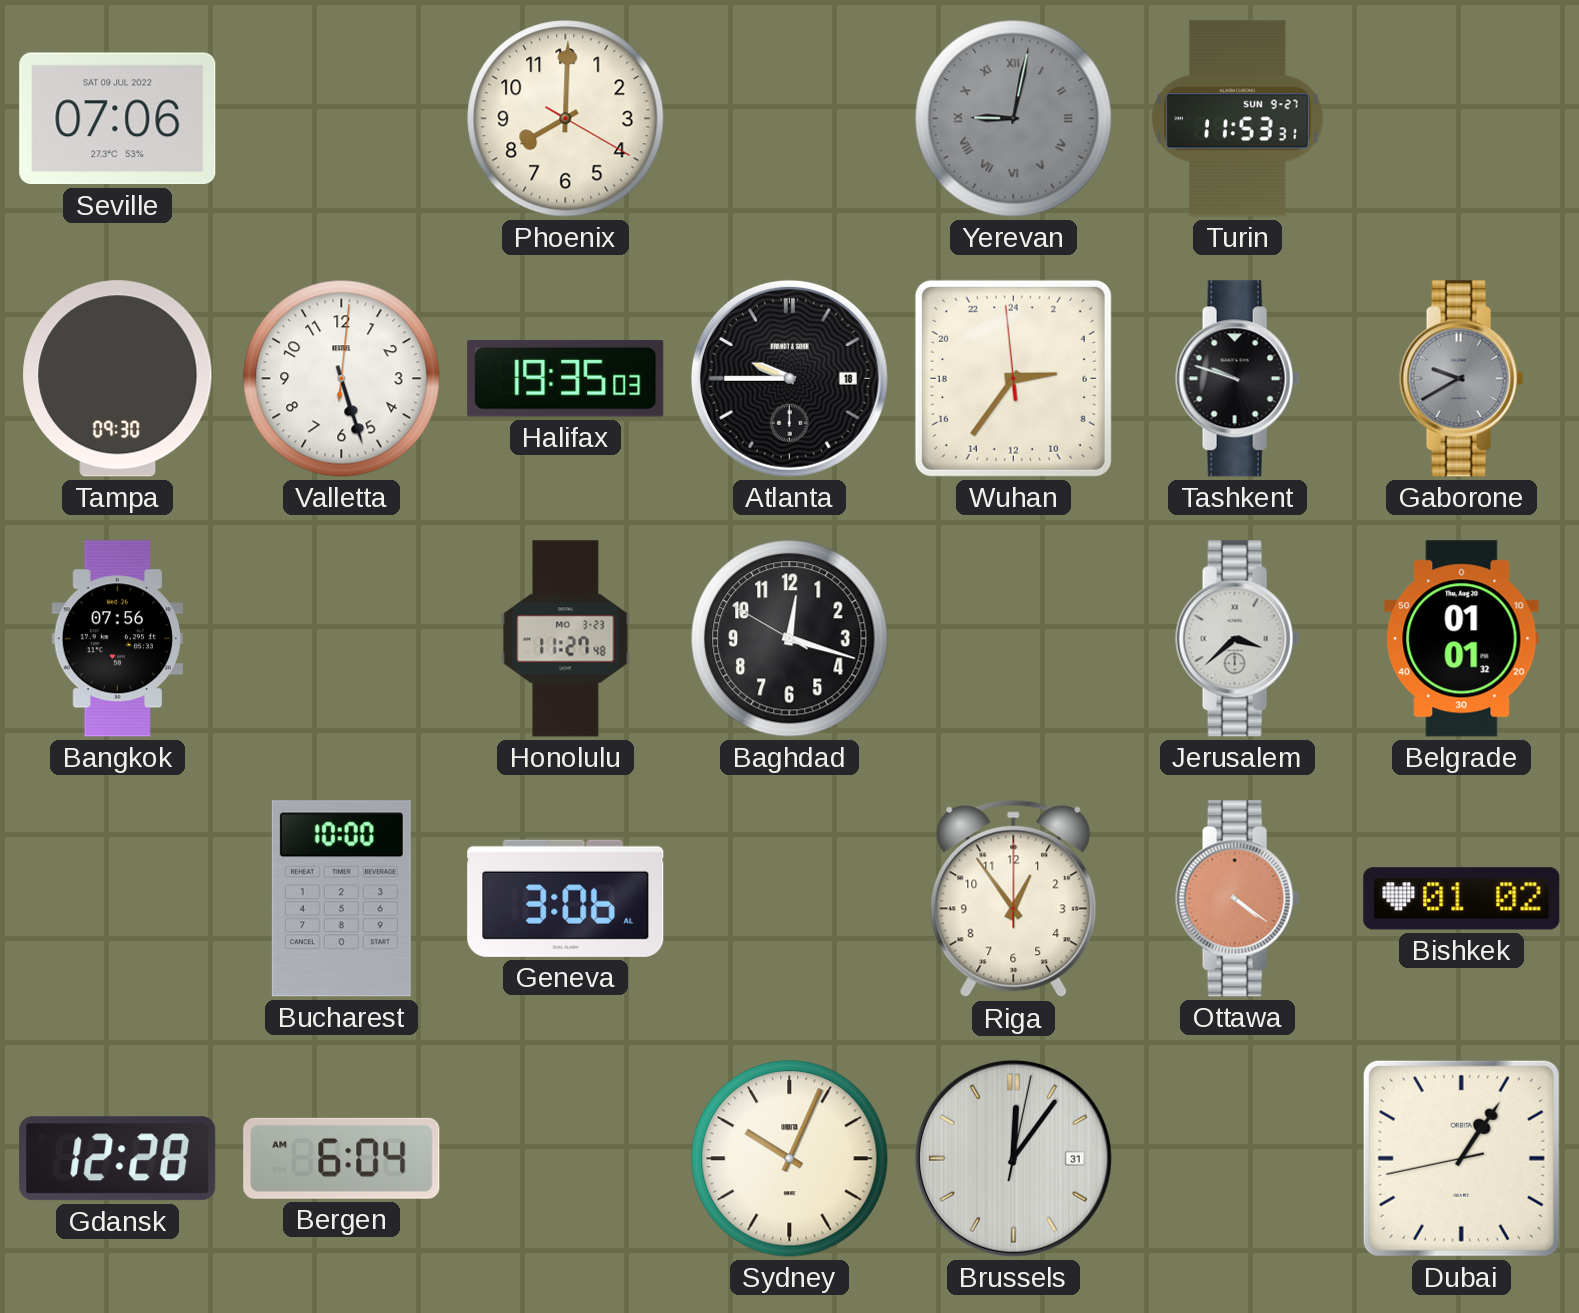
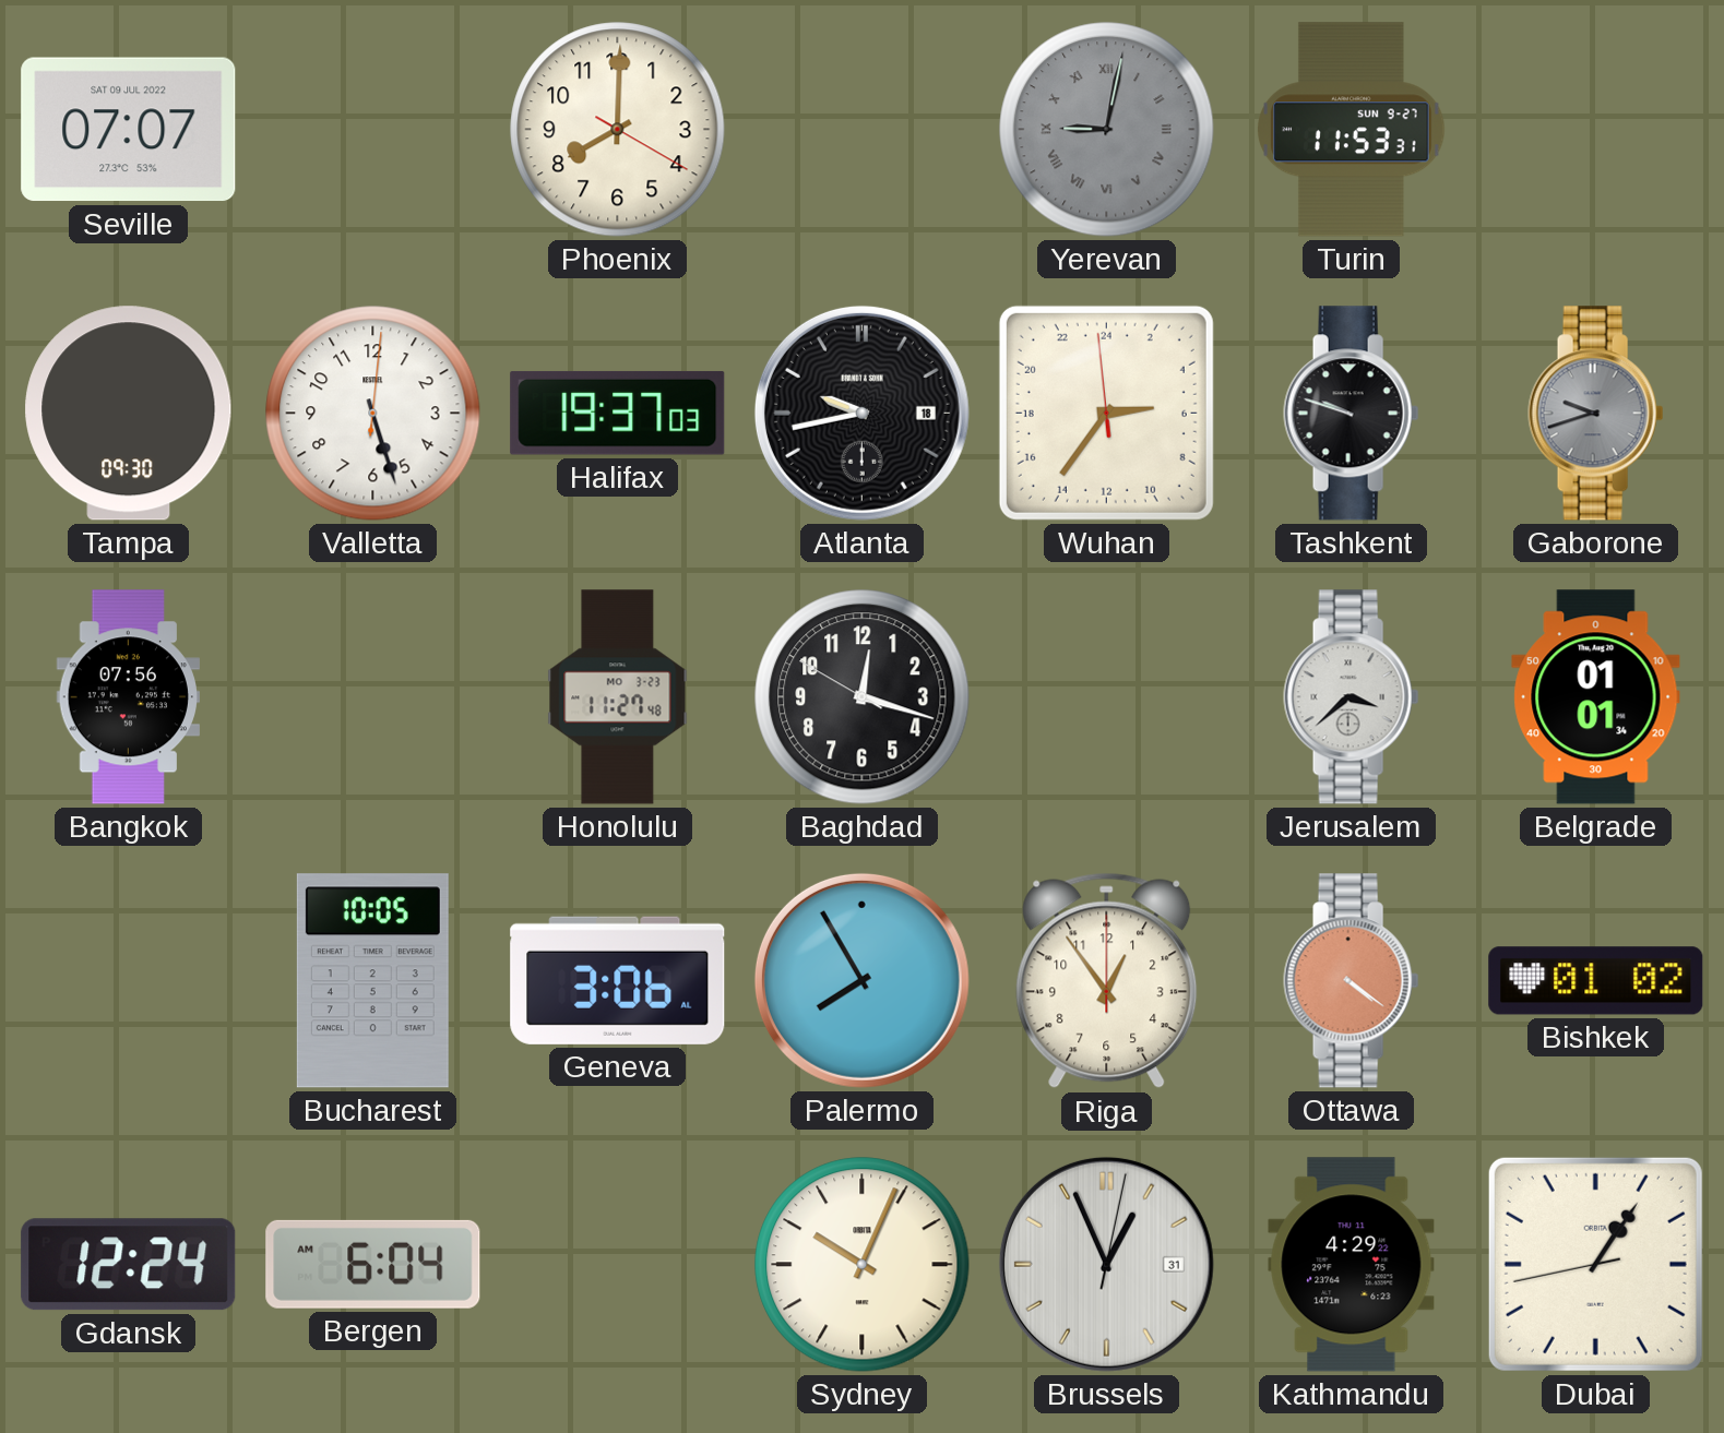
Seville: 07:06 -> 07:07
Halifax: 19:35 -> 19:37
Atlanta: 9:45 -> 9:43
Gaborone: 9:40 -> 9:42
Belgrade: 01:01:32 -> 01:01:34
Bucharest: 10:00 -> 10:05
Palermo: none -> 7:55
Gdansk: 12:28 -> 12:24
Brussels: 12:06 -> 12:56
Kathmandu: none -> 4:29
